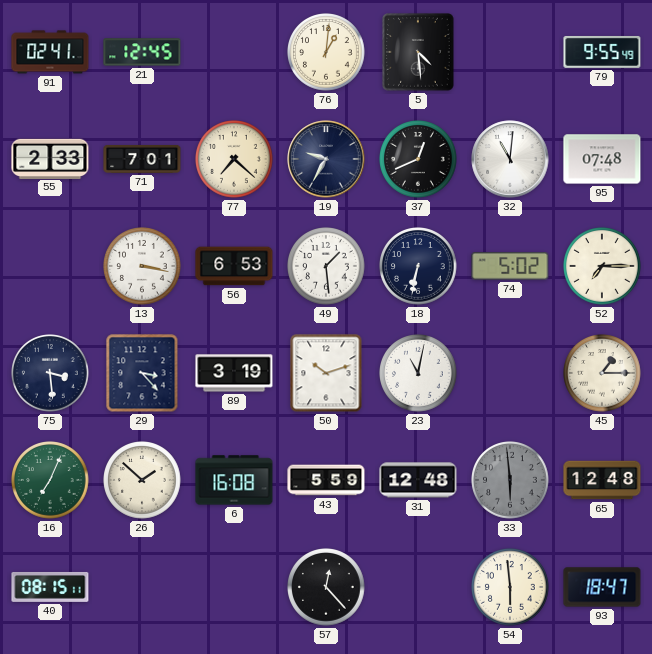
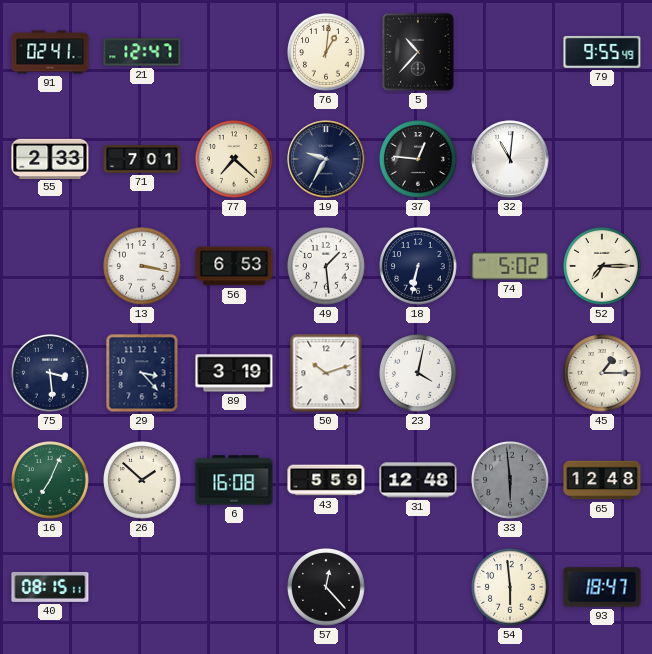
21: 12:45 -> 12:47
5: 4:29 -> 10:37
37: 12:41 -> 12:46
95: 07:48 -> none
23: 11:02 -> 4:02
